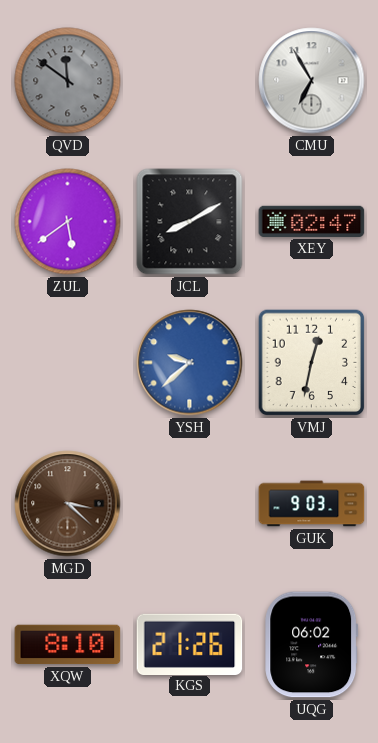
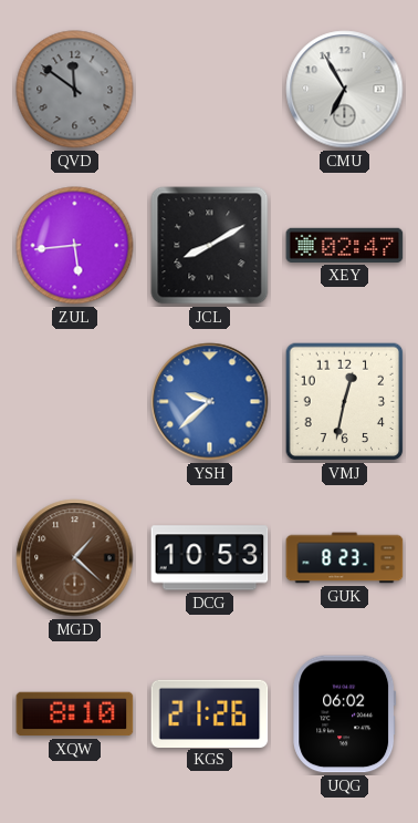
ZUL: 5:39 -> 5:44
MGD: 3:22 -> 1:22
DCG: none -> 10:53
GUK: 9:03 -> 8:23
